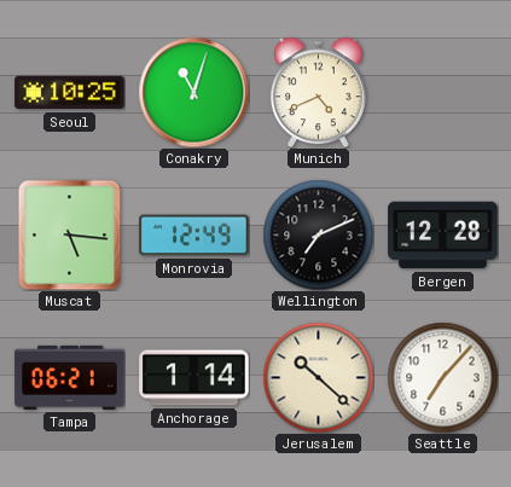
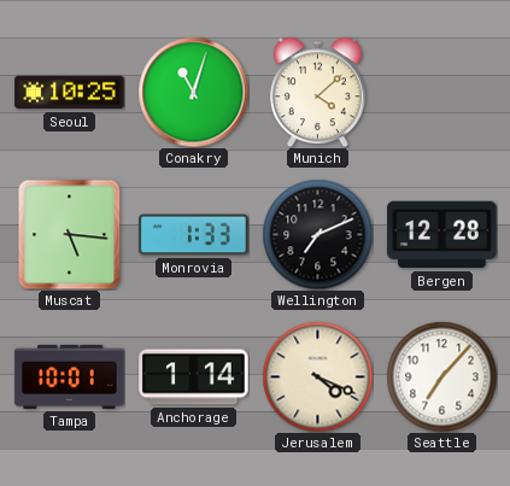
Munich: 4:41 -> 4:08
Monrovia: 12:49 -> 1:33
Tampa: 06:21 -> 10:01
Jerusalem: 10:22 -> 4:19
